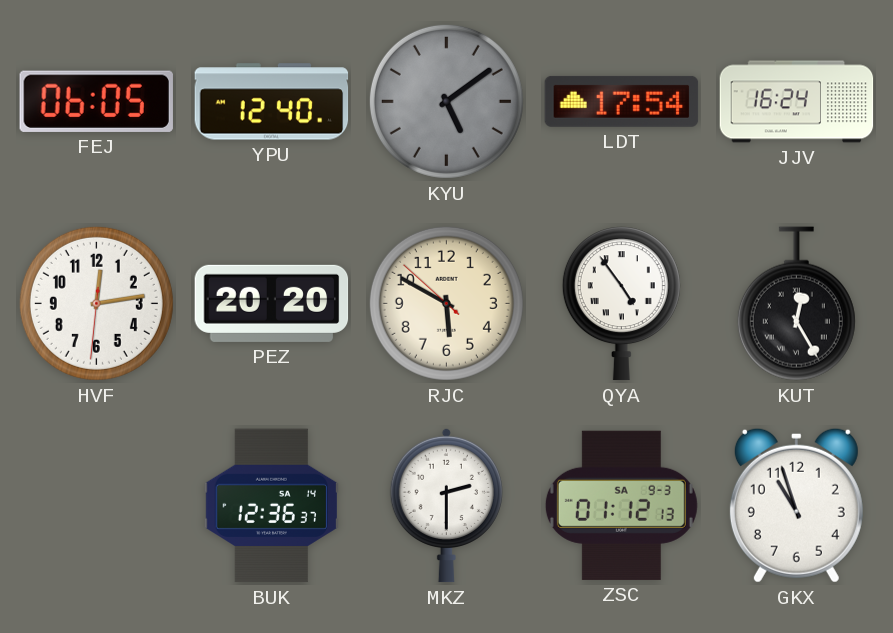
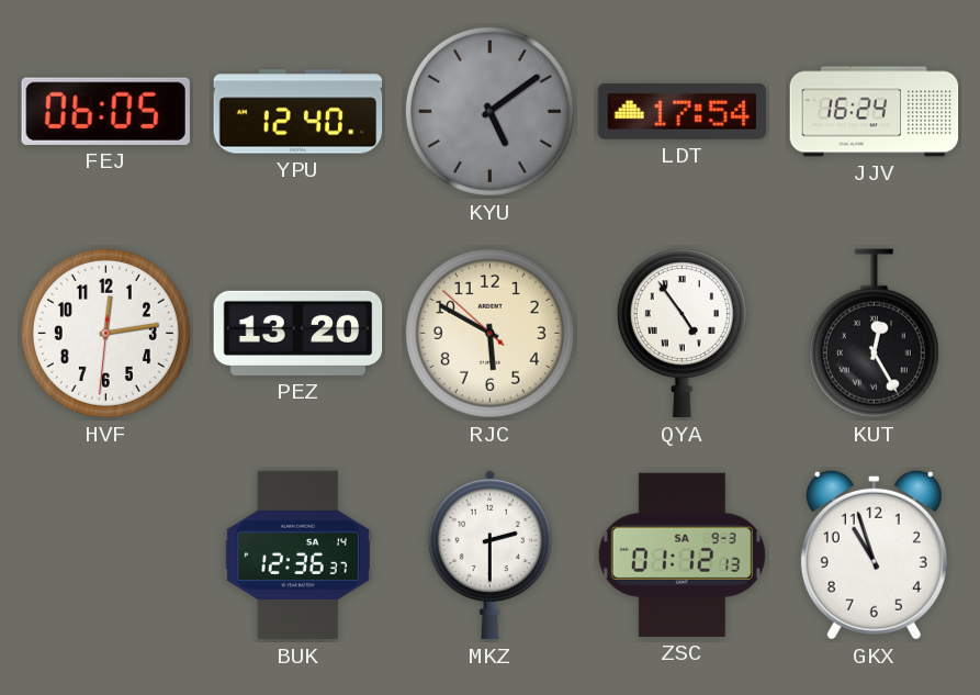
PEZ: 20:20 -> 13:20
